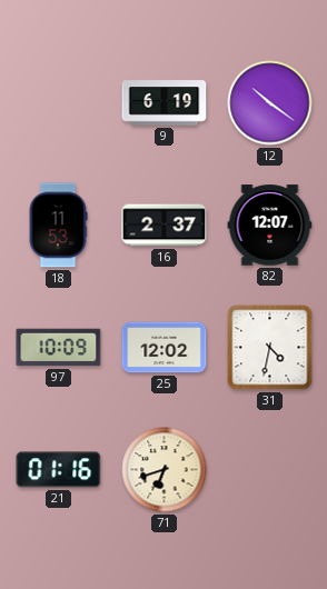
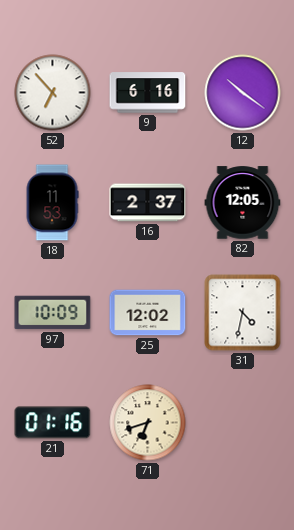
52: none -> 6:53
9: 6:19 -> 6:16
82: 12:07 -> 12:05
